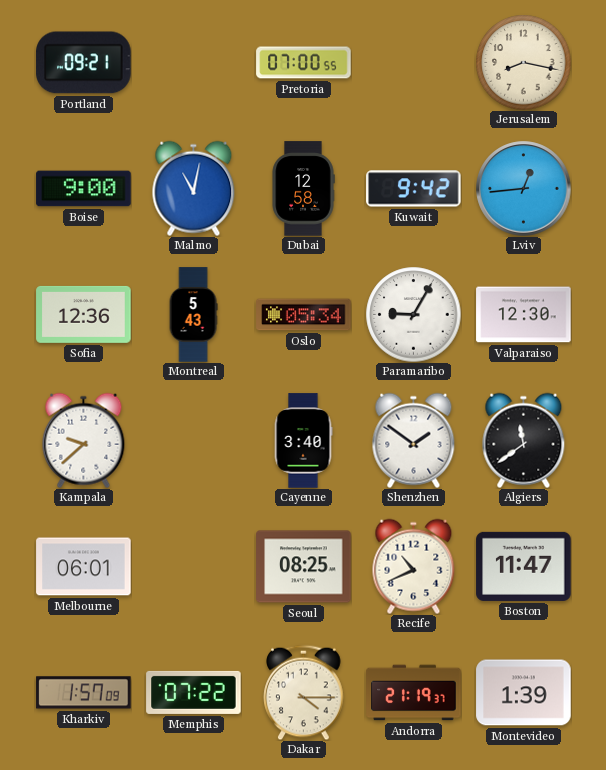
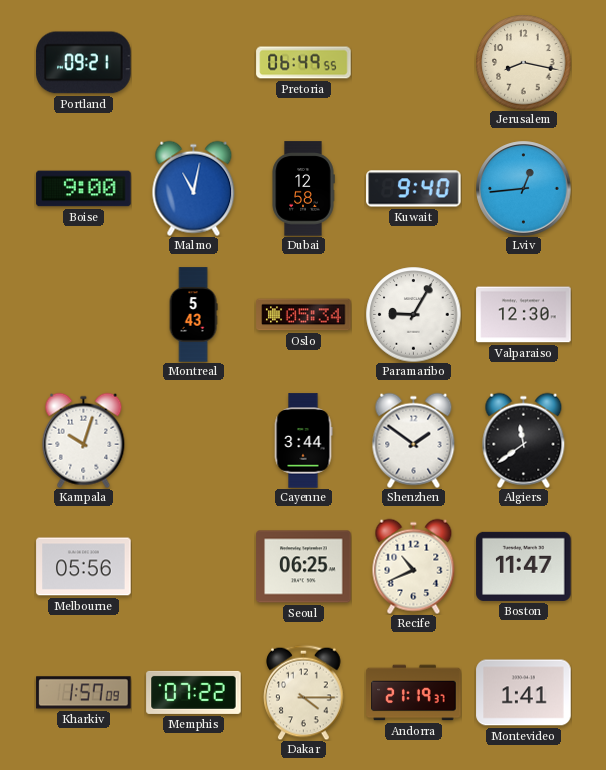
Pretoria: 07:00 -> 06:49
Kuwait: 9:42 -> 9:40
Sofia: 12:36 -> none
Kampala: 9:38 -> 10:03
Cayenne: 3:40 -> 3:44
Melbourne: 06:01 -> 05:56
Seoul: 08:25 -> 06:25
Montevideo: 1:39 -> 1:41
